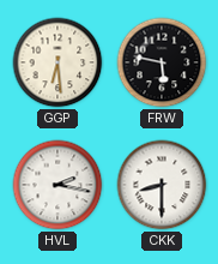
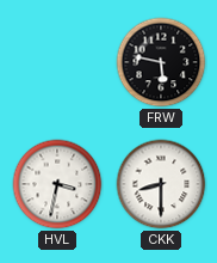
GGP: 6:29 -> none
HVL: 2:17 -> 3:32
